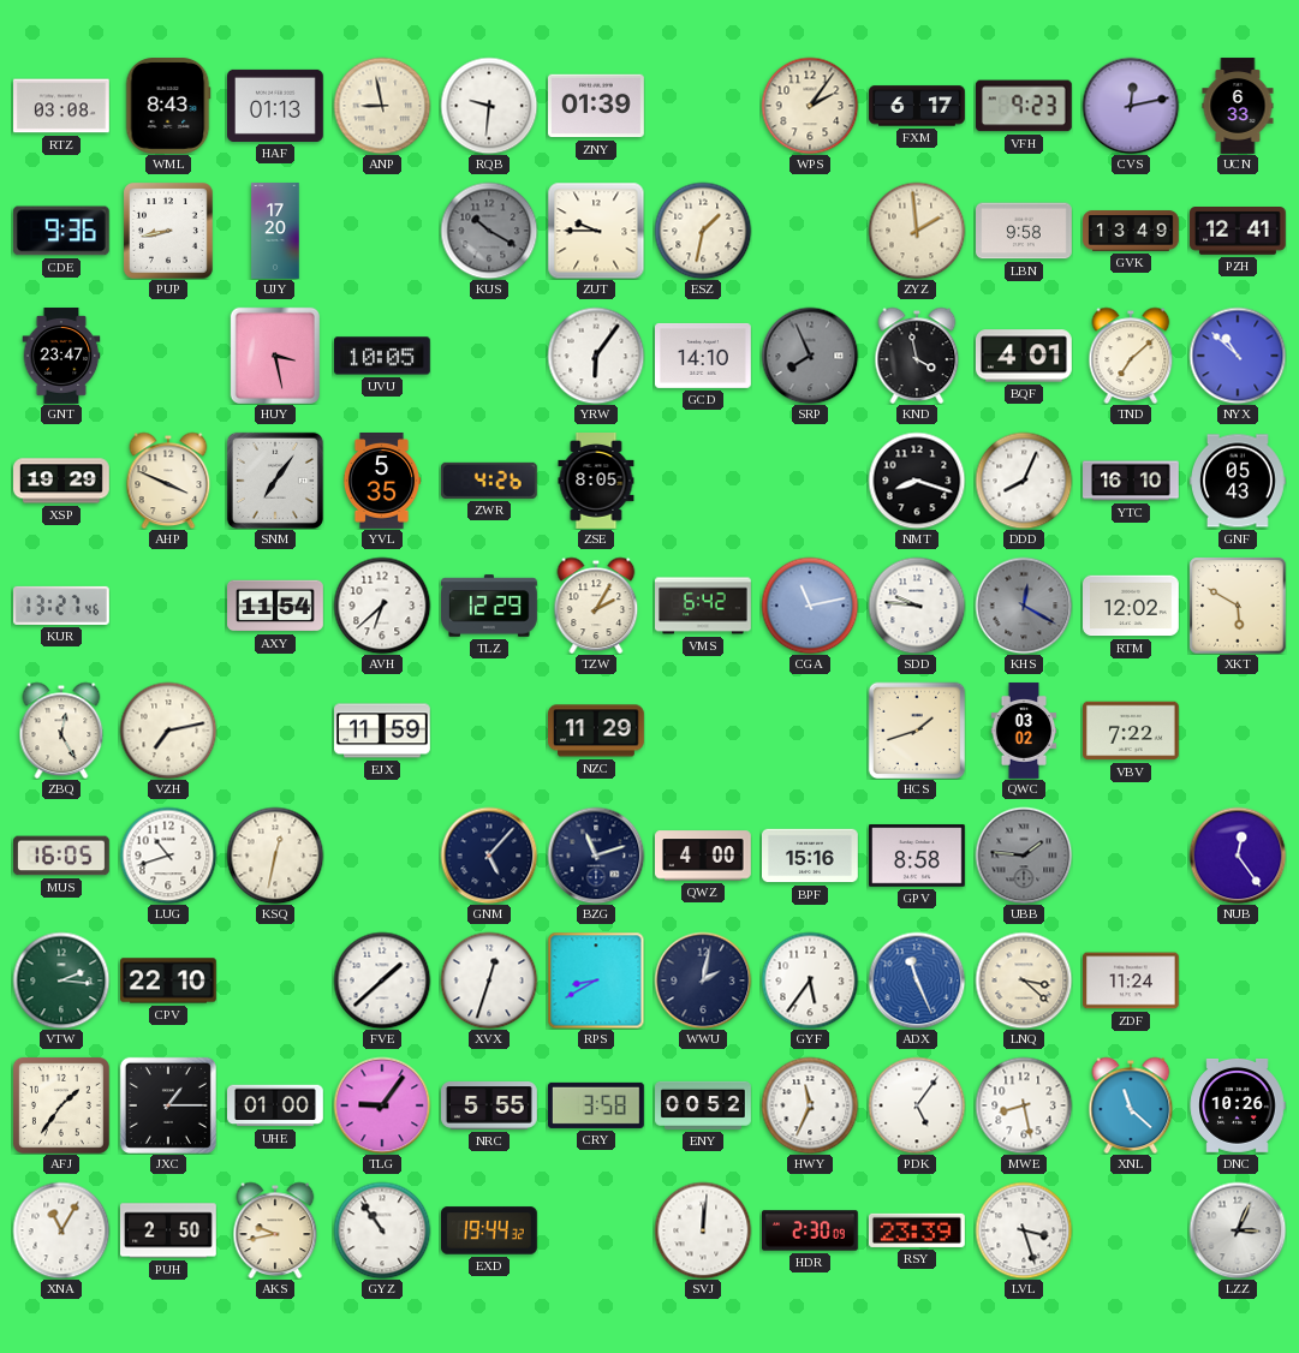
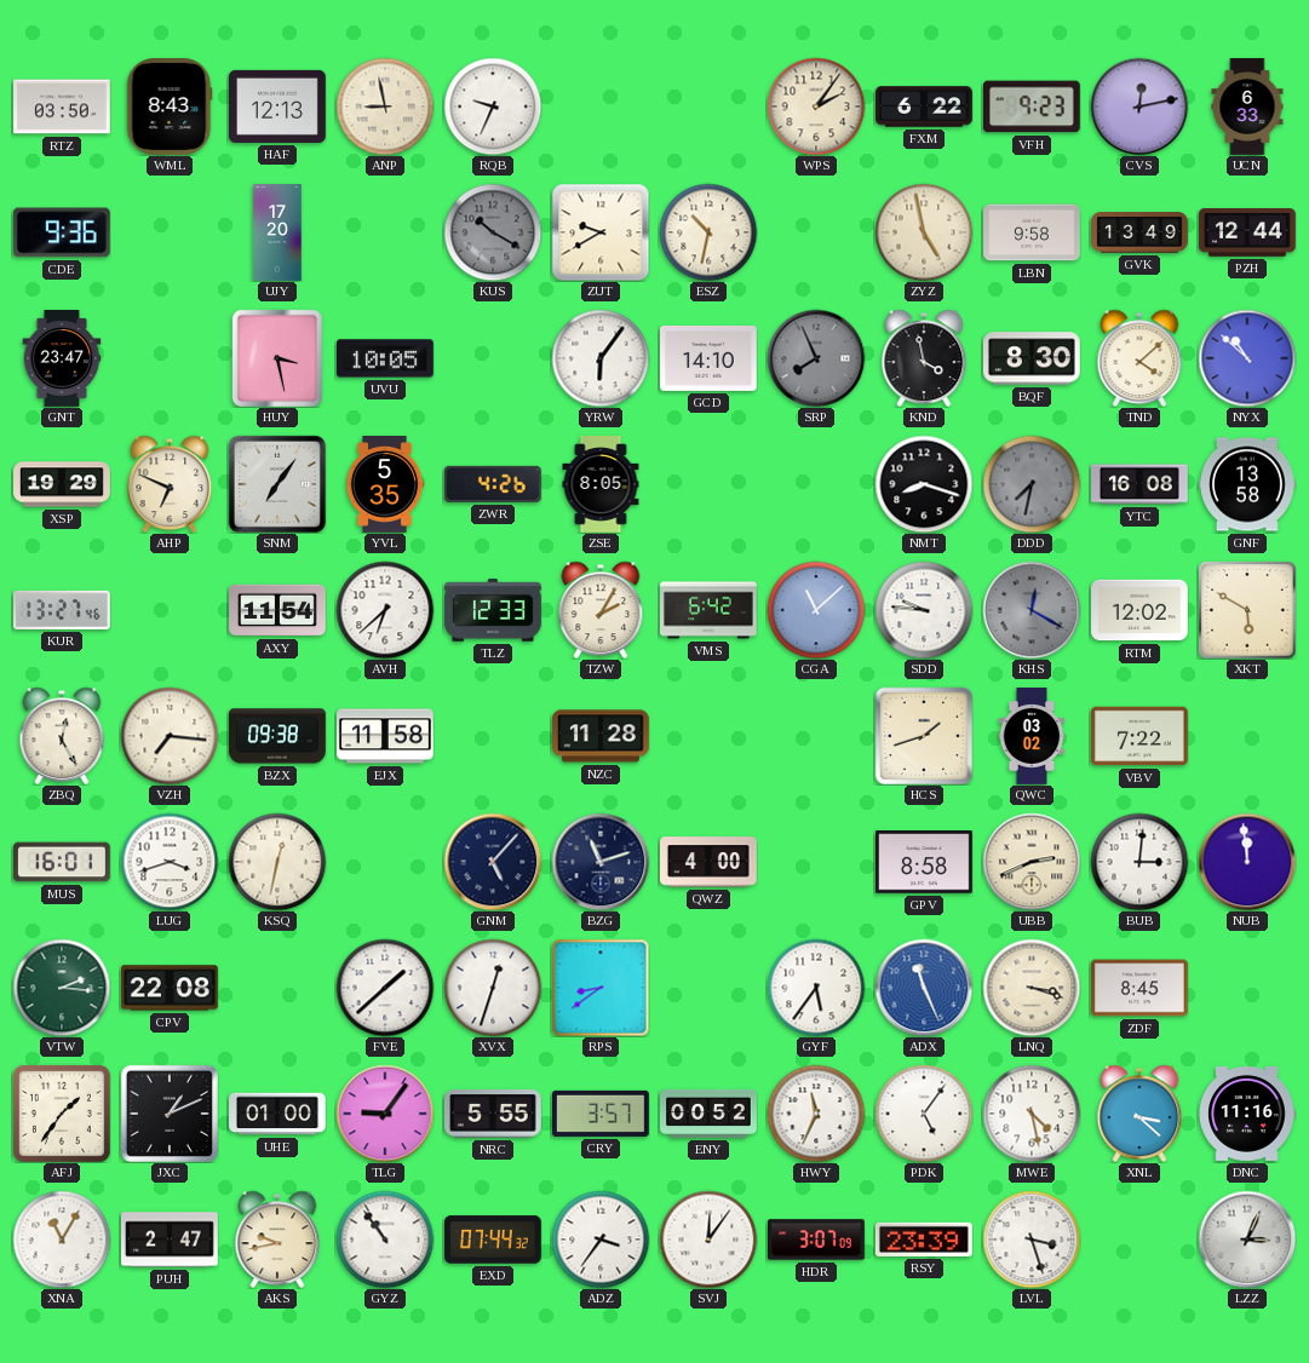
RTZ: 03:08 -> 03:50
HAF: 01:13 -> 12:13
RQB: 9:31 -> 9:34
ZNY: 01:39 -> none
FXM: 6:17 -> 6:22
PUP: 8:43 -> none
ZUT: 9:45 -> 9:40
ESZ: 1:32 -> 10:32
ZYZ: 1:59 -> 4:58
PZH: 12:41 -> 12:44
BQF: 4:01 -> 8:30
TND: 7:08 -> 4:08
AHP: 3:49 -> 6:49
DDD: 8:04 -> 7:32
DDD dial: white -> grey
YTC: 16:10 -> 16:08
GNF: 05:43 -> 13:58
TLZ: 12:29 -> 12:33
CGA: 11:13 -> 11:08
VZH: 7:13 -> 7:16
BZX: none -> 09:38
EJX: 11:59 -> 11:58
NZC: 11:29 -> 11:28
MUS: 16:05 -> 16:01
LUG: 10:42 -> 3:42
BPF: 15:16 -> none
UBB: 1:46 -> 2:41
UBB dial: grey -> cream
BUB: none -> 3:01
NUB: 12:24 -> 11:59
CPV: 22:10 -> 22:08
RPS: 8:40 -> 8:39
WWU: 2:02 -> none
LNQ: 3:22 -> 3:18
ZDF: 11:24 -> 8:45
JXC: 1:15 -> 1:11
CRY: 3:58 -> 3:57
MWE: 8:28 -> 4:28
XNL: 11:22 -> 3:22
DNC: 10:26 -> 11:16
PUH: 2:50 -> 2:47
EXD: 19:44 -> 07:44
ADZ: none -> 3:36
SVJ: 12:01 -> 12:06
HDR: 2:30 -> 3:07
